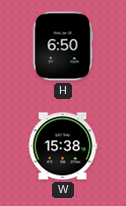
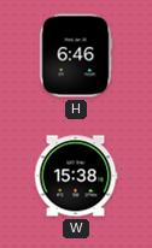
H: 6:50 -> 6:46
